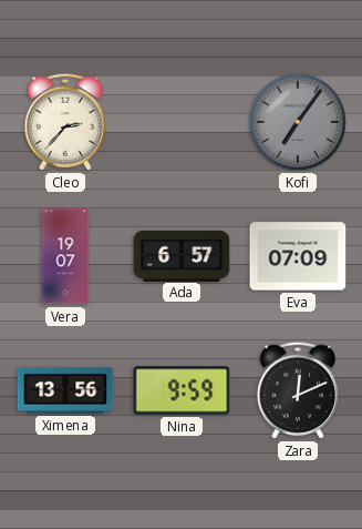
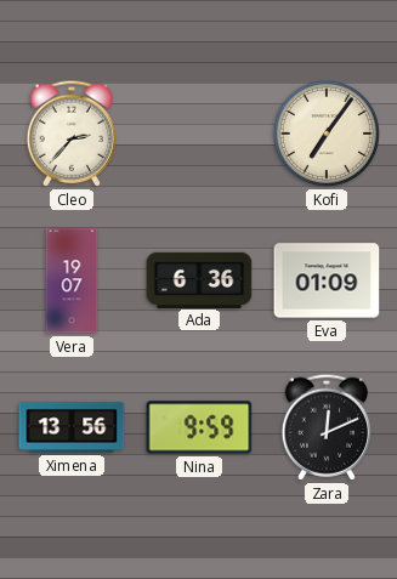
Kofi dial: grey -> cream
Ada: 6:57 -> 6:36
Eva: 07:09 -> 01:09
